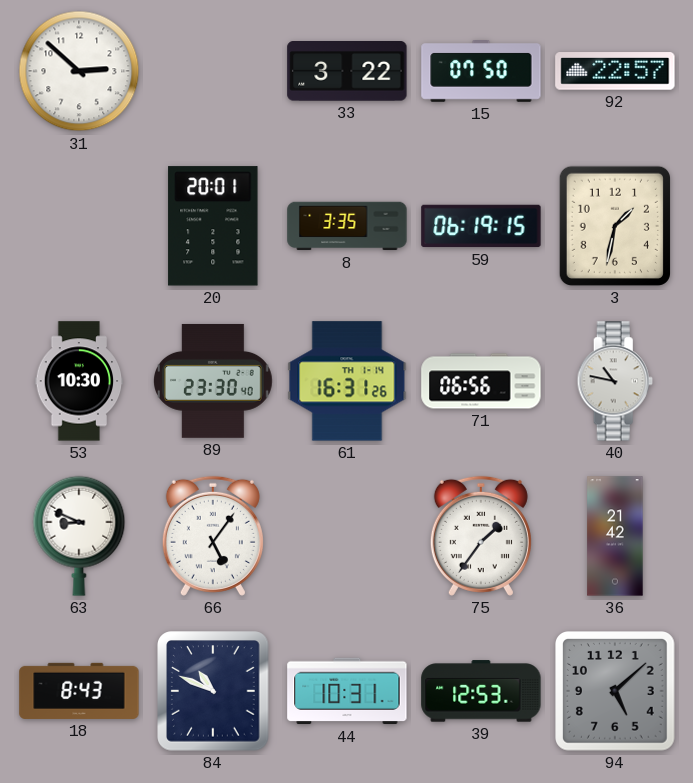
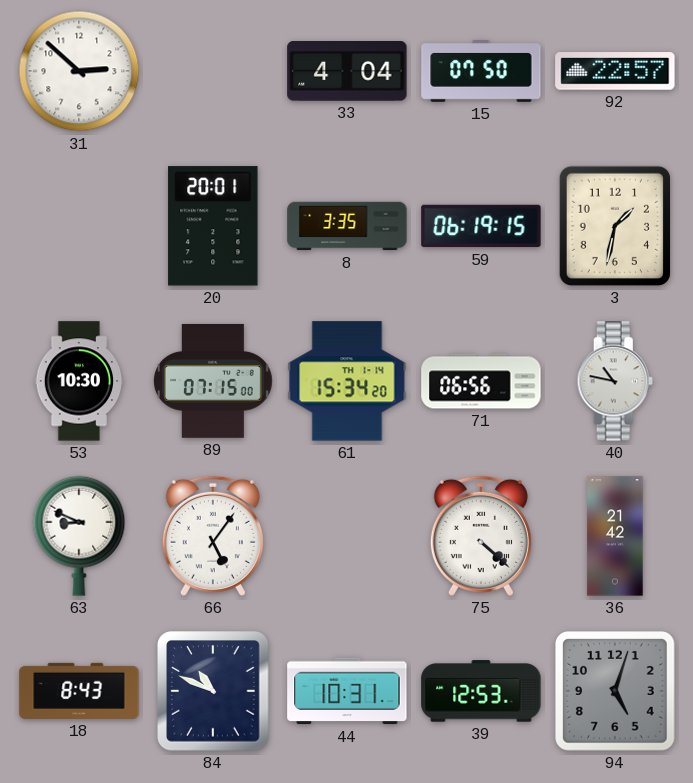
33: 3:22 -> 4:04
89: 23:30 -> 07:15
61: 16:31 -> 15:34
75: 1:36 -> 4:22
94: 5:08 -> 5:03
